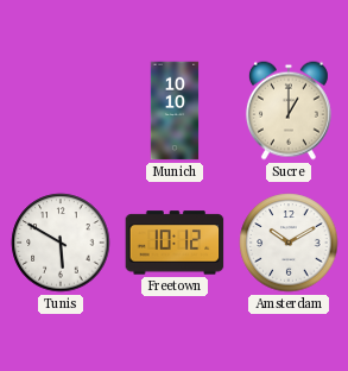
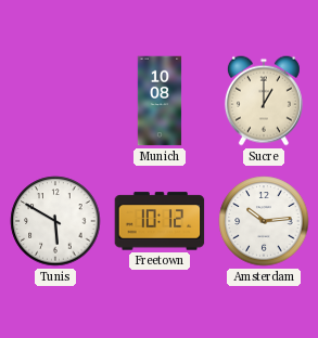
Munich: 10:10 -> 10:08
Amsterdam: 10:10 -> 10:14
